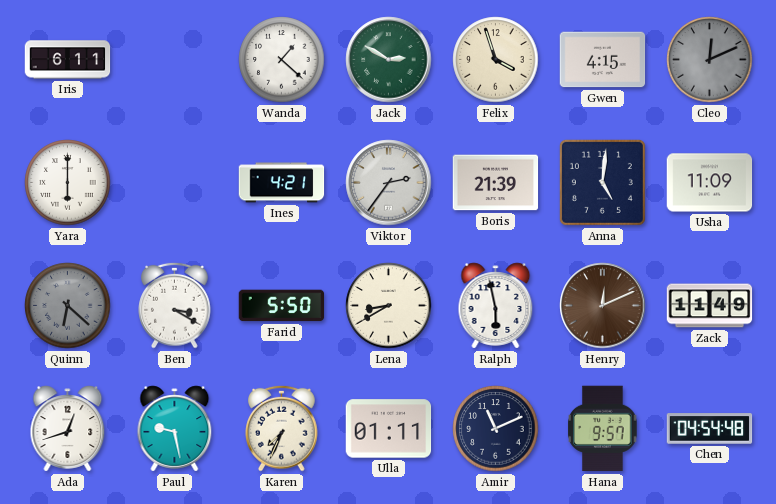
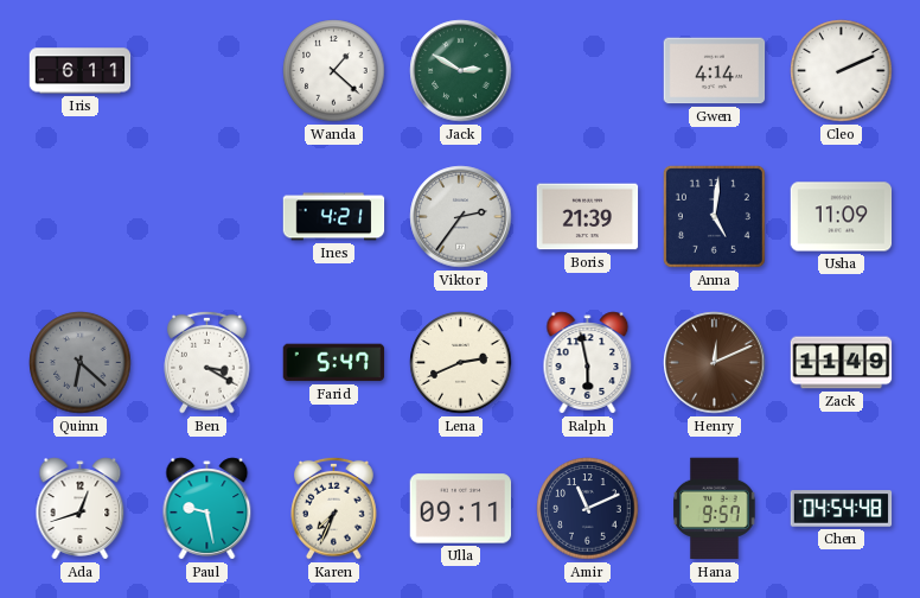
Felix: 3:57 -> none
Gwen: 4:15 -> 4:14
Cleo: 12:11 -> 2:11
Cleo dial: grey -> white
Yara: 6:00 -> none
Farid: 5:50 -> 5:47
Lena: 8:40 -> 2:41
Ulla: 01:11 -> 09:11
